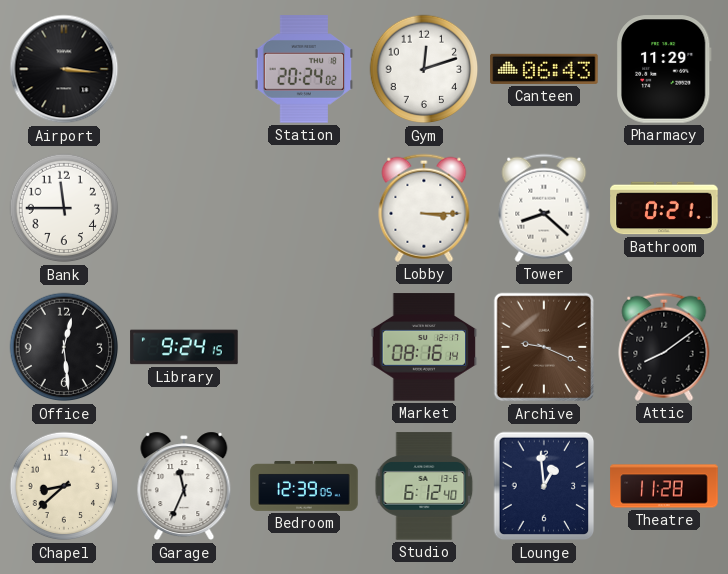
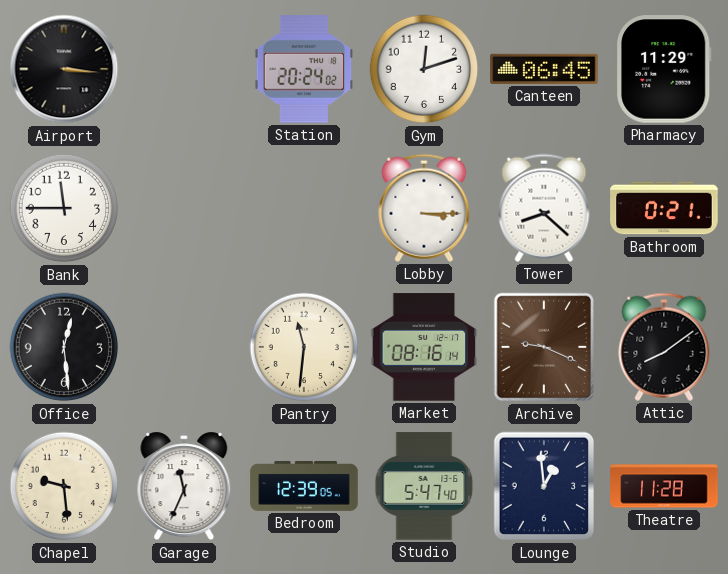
Canteen: 06:43 -> 06:45
Library: 9:24 -> none
Pantry: none -> 11:31
Chapel: 8:38 -> 9:29
Studio: 6:12 -> 5:47
